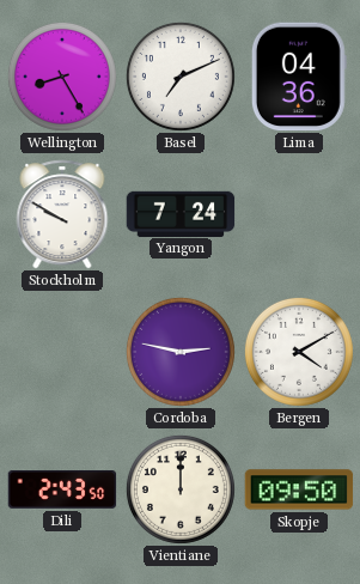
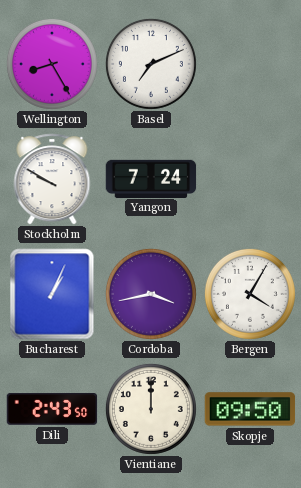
Lima: 04:36 -> none
Bucharest: none -> 1:04
Cordoba: 2:47 -> 3:43
Bergen: 4:10 -> 4:05
